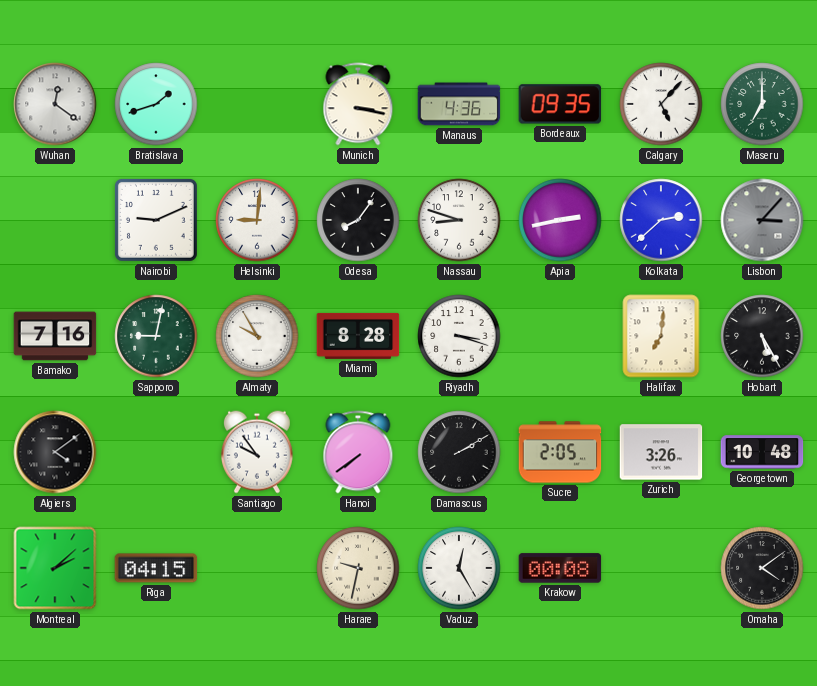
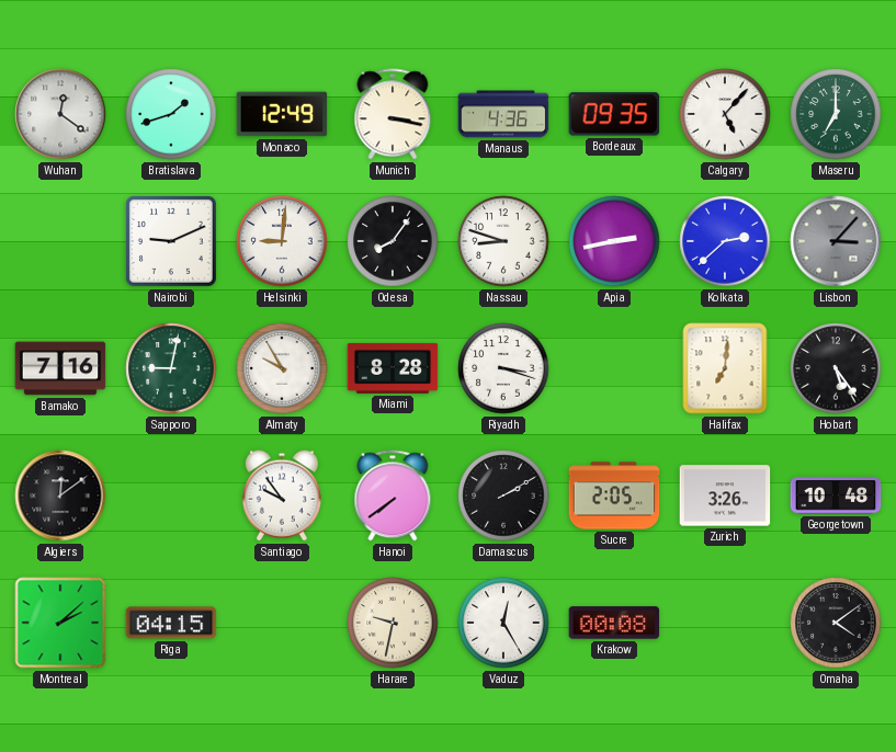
Monaco: none -> 12:49
Hobart: 5:25 -> 5:24
Algiers: 4:09 -> 12:09
